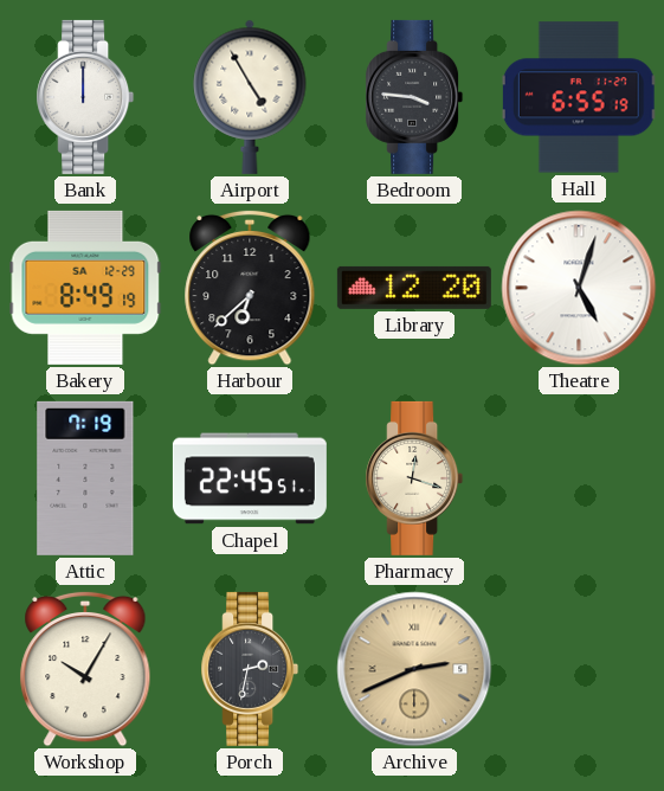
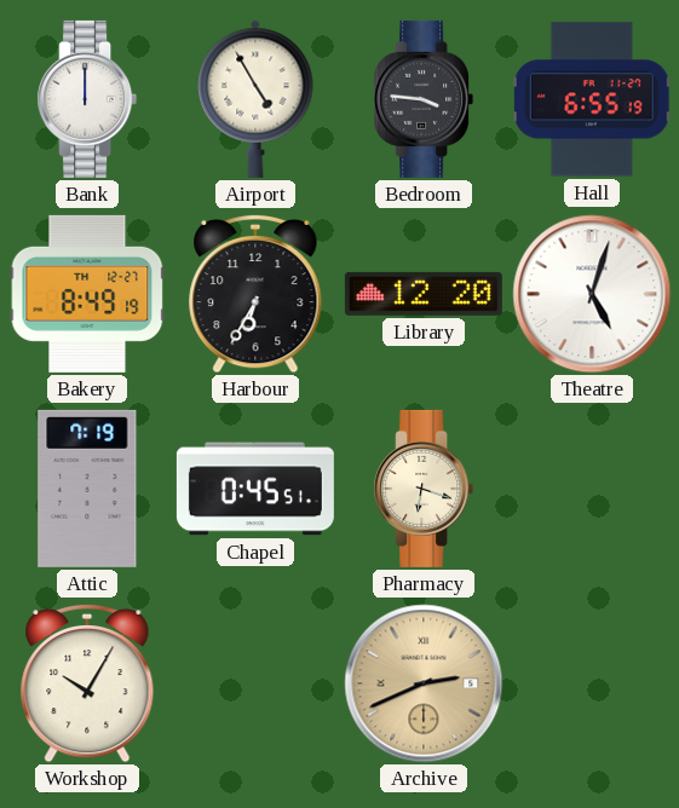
Bakery date: SA 12-29 -> TH 12-27
Harbour: 6:38 -> 6:35
Chapel: 22:45 -> 0:45
Pharmacy: 12:18 -> 6:18
Porch: 2:32 -> none
